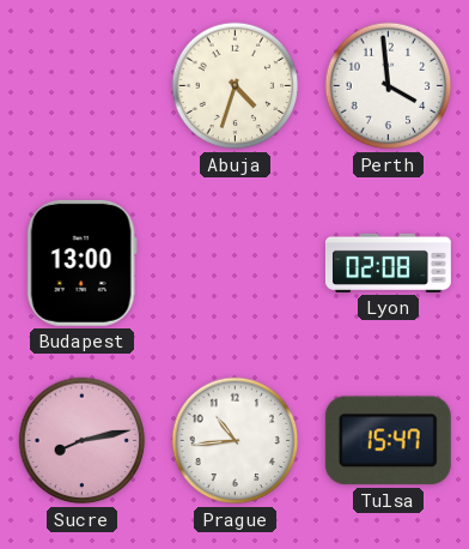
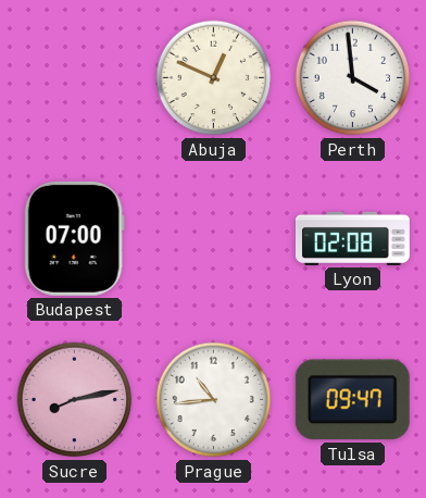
Abuja: 4:33 -> 12:49
Budapest: 13:00 -> 07:00
Tulsa: 15:47 -> 09:47
